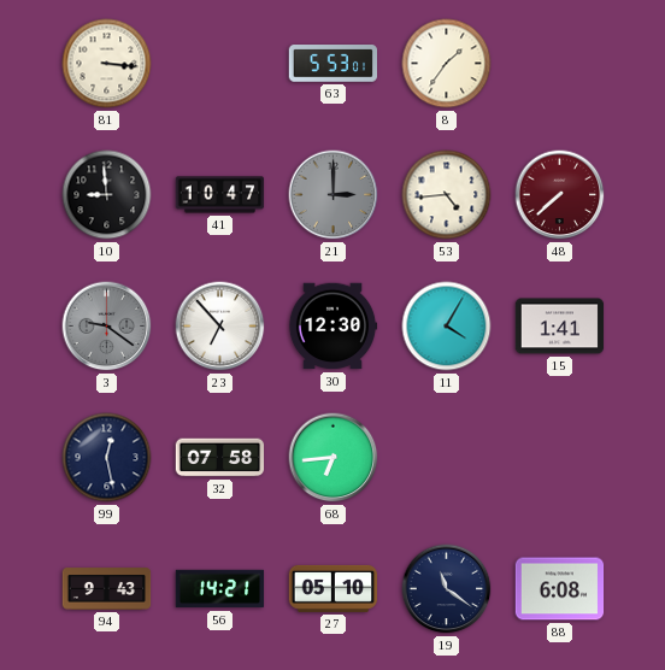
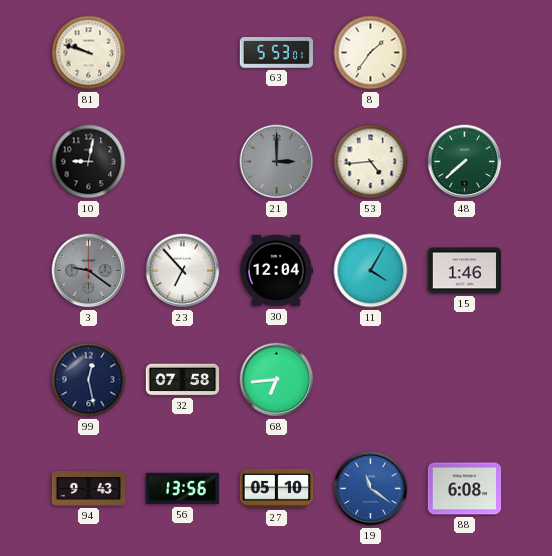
81: 3:16 -> 9:48
10: 8:59 -> 9:02
41: 10:47 -> none
48 dial: burgundy -> green
30: 12:30 -> 12:04
15: 1:41 -> 1:46
56: 14:21 -> 13:56
19 dial: navy -> blue
